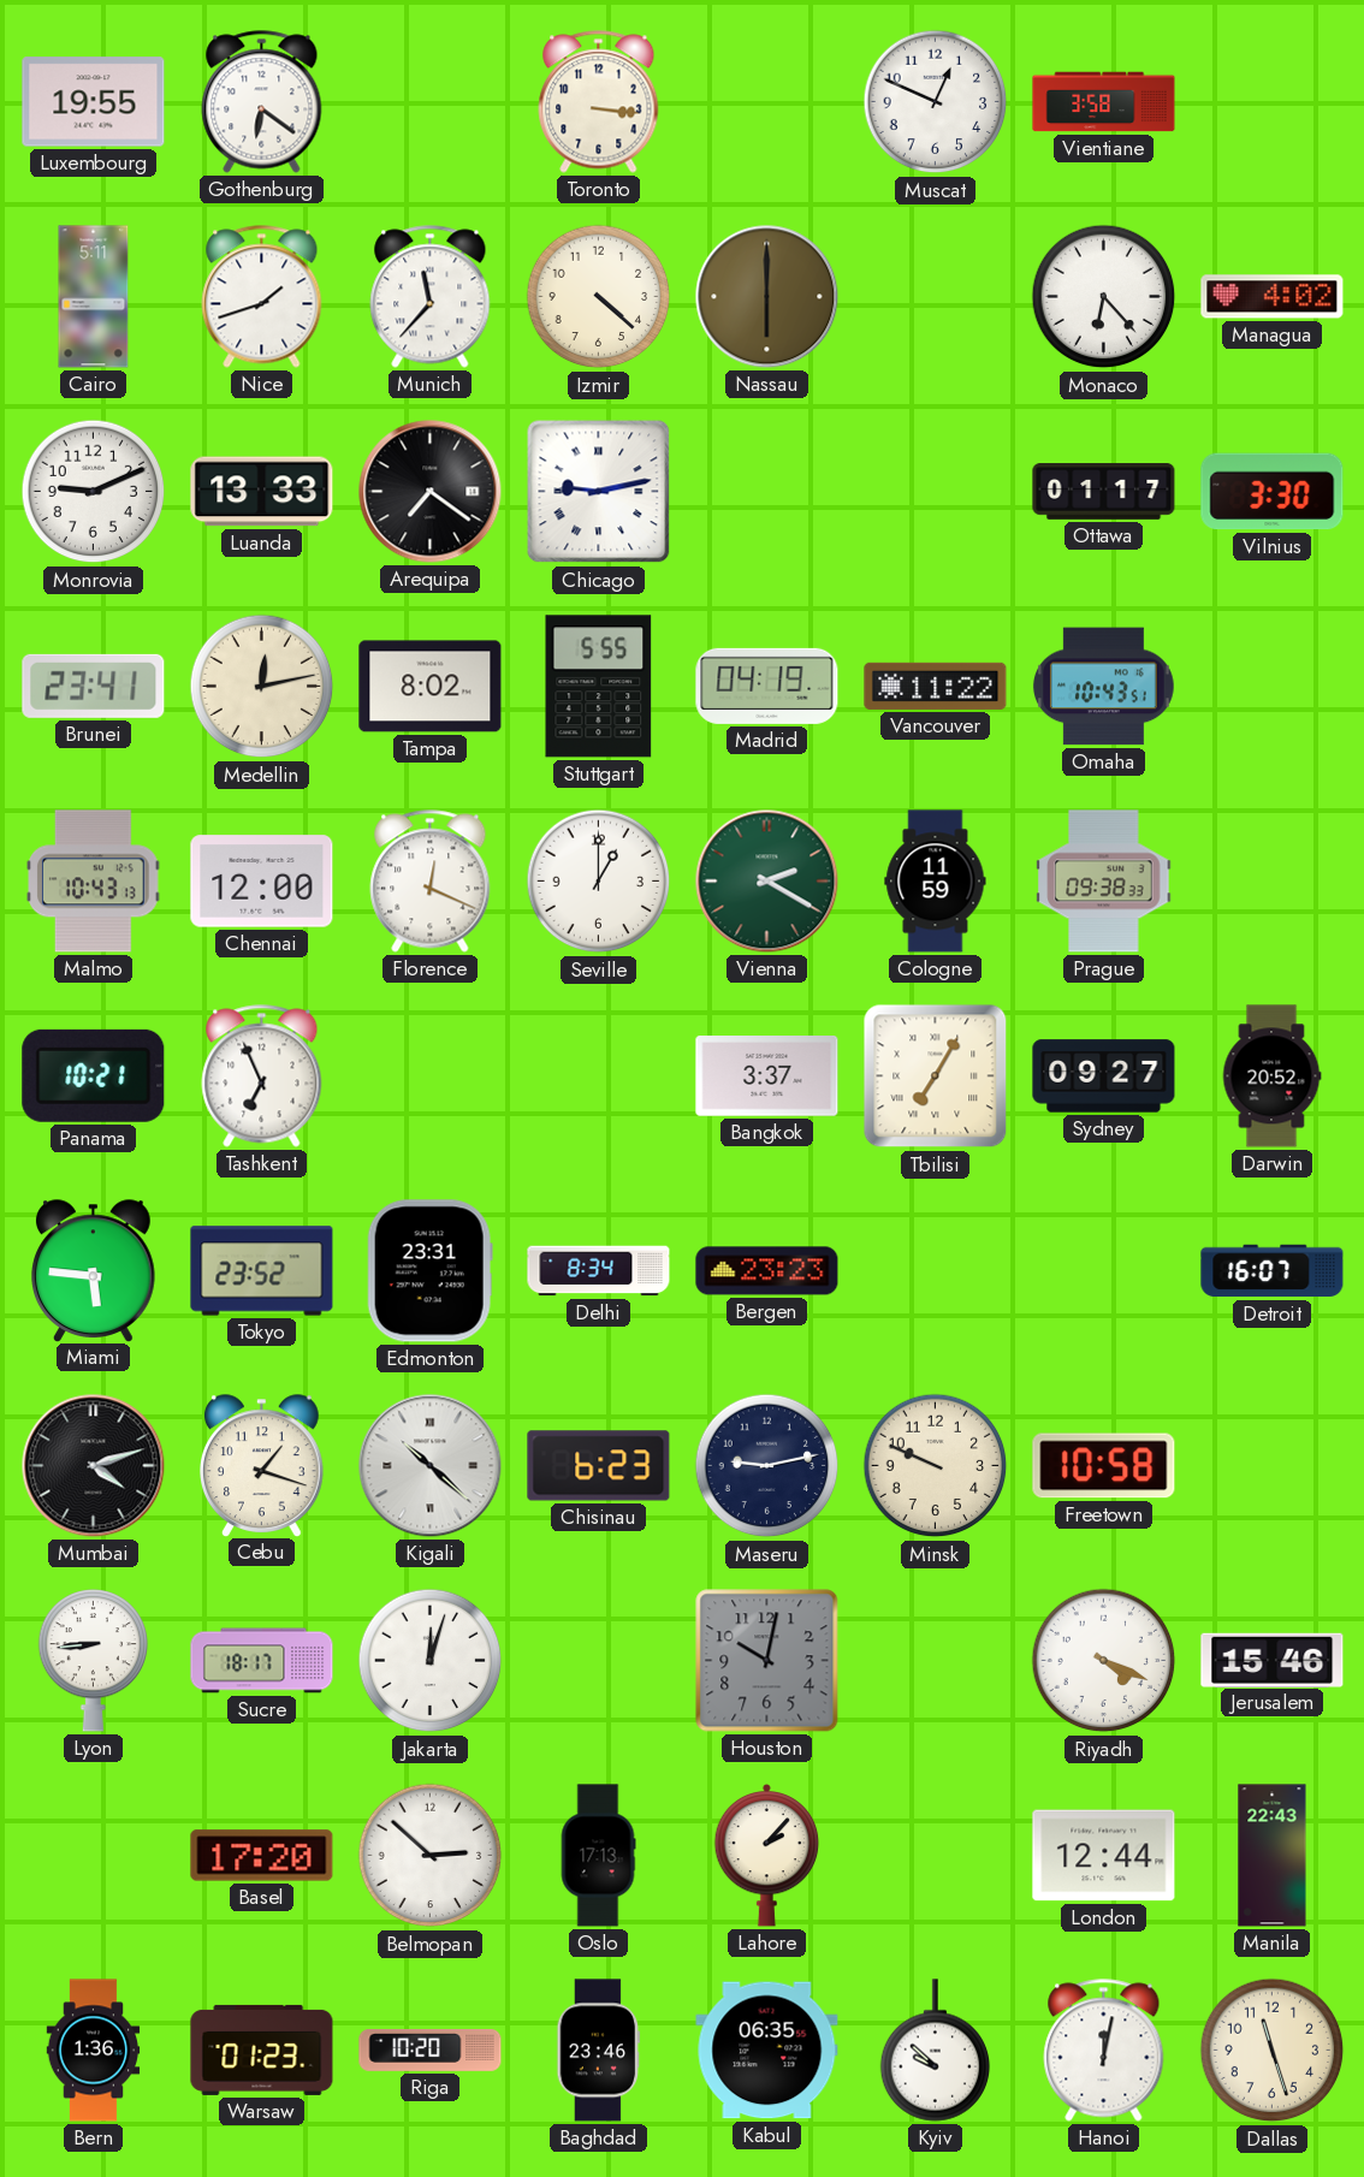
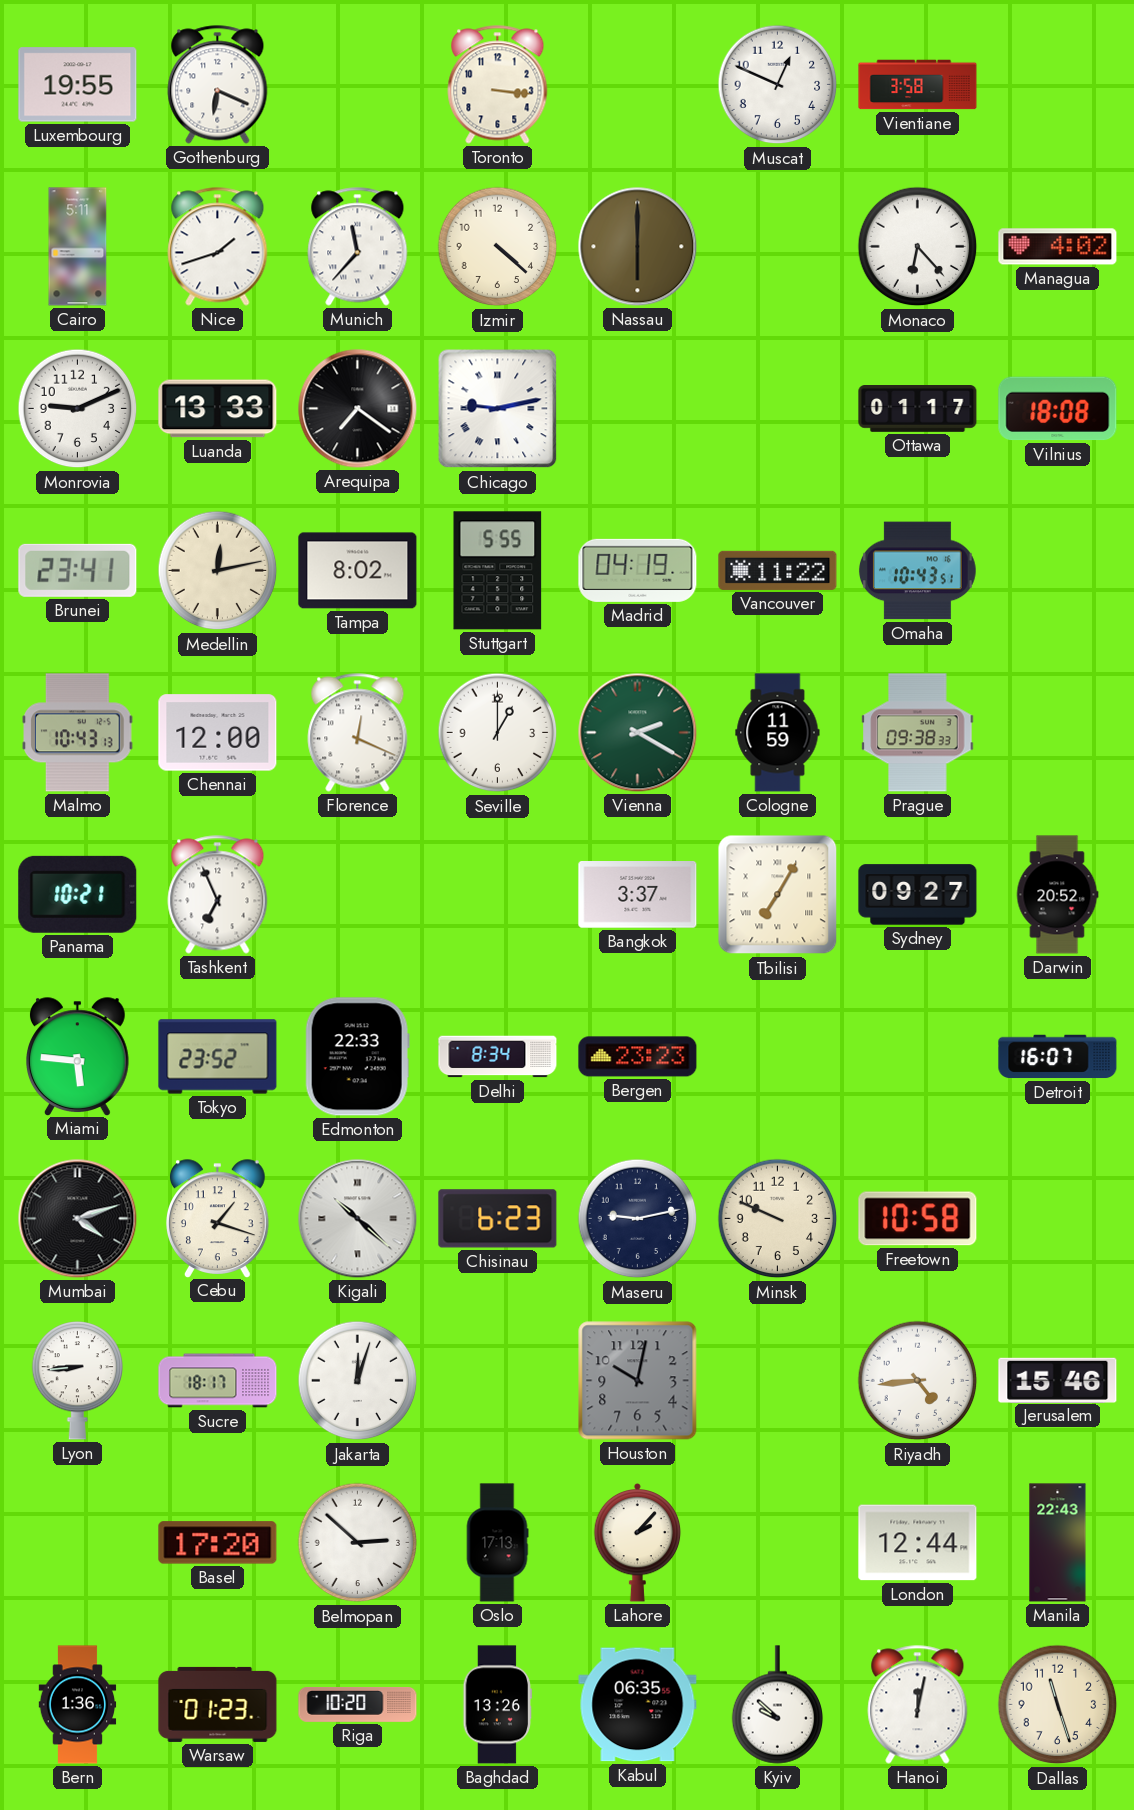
Gothenburg: 6:21 -> 6:19
Vilnius: 3:30 -> 18:08
Edmonton: 23:31 -> 22:33
Riyadh: 4:19 -> 4:44
Baghdad: 23:46 -> 13:26
